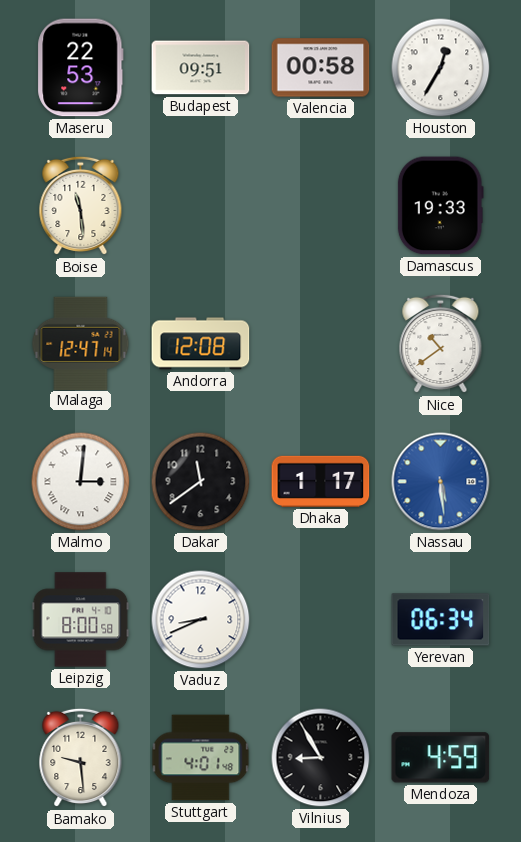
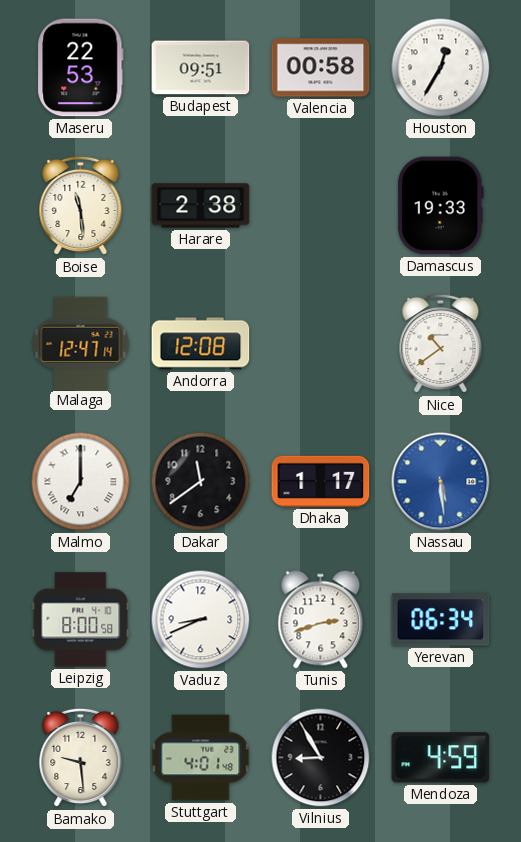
Harare: none -> 2:38
Malmo: 3:01 -> 7:00
Tunis: none -> 2:42
